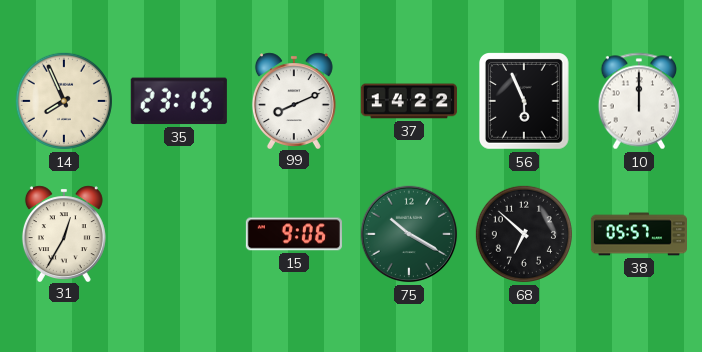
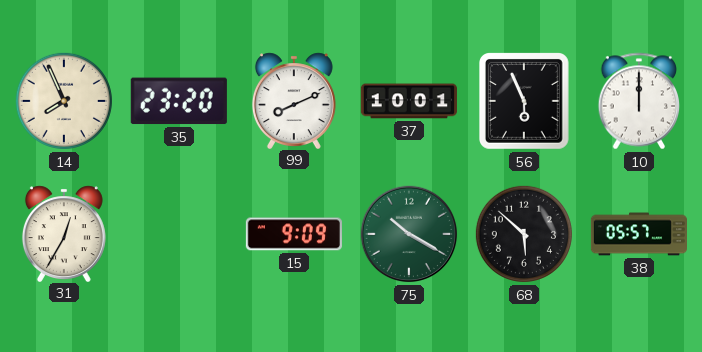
35: 23:15 -> 23:20
37: 14:22 -> 10:01
15: 9:06 -> 9:09
68: 6:52 -> 5:52
